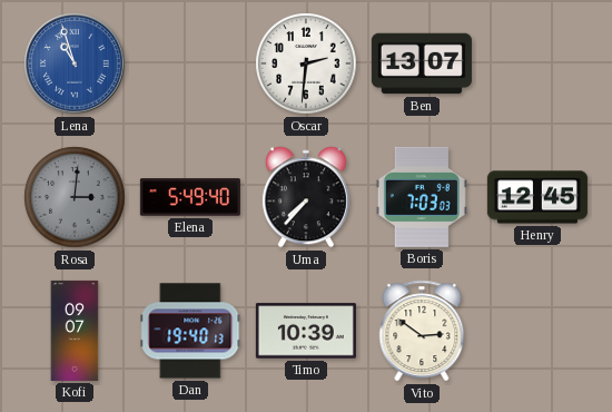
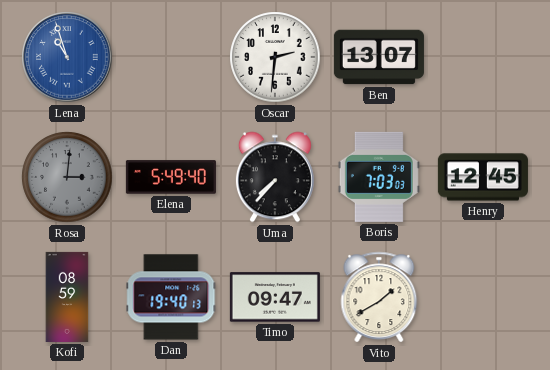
Kofi: 09:07 -> 08:59
Timo: 10:39 -> 09:47
Vito: 2:51 -> 1:40
